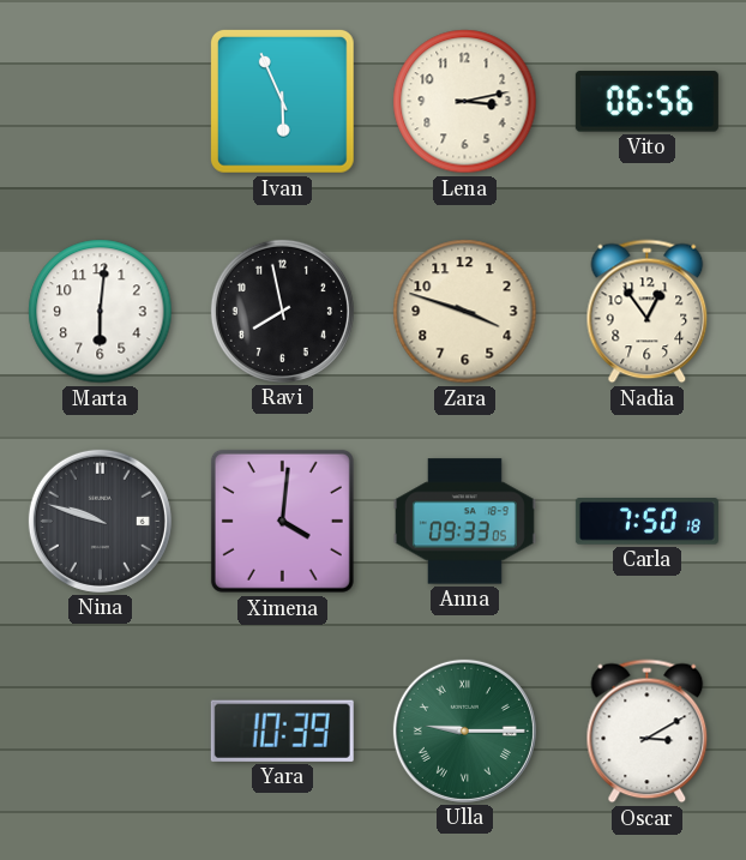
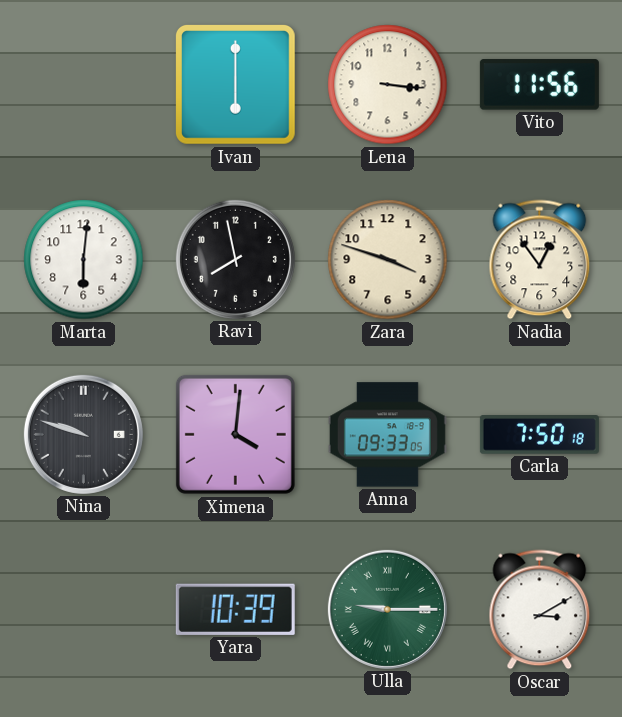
Ivan: 5:56 -> 6:00
Lena: 3:13 -> 3:16
Vito: 06:56 -> 11:56
